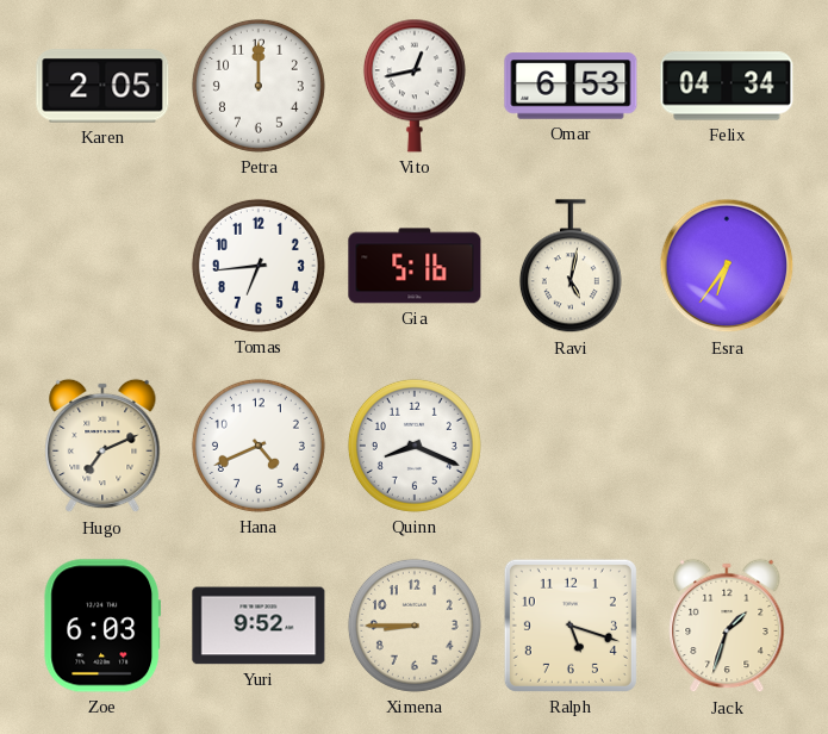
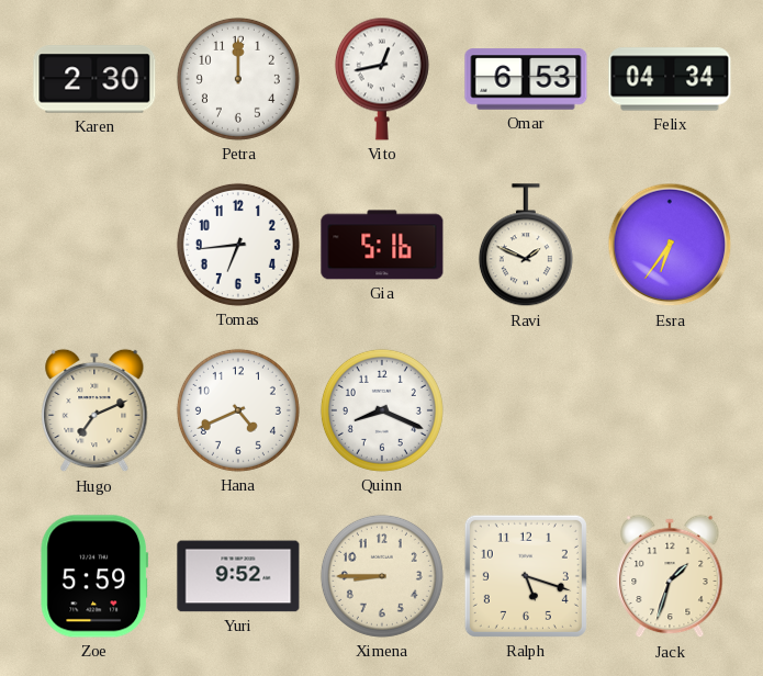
Karen: 2:05 -> 2:30
Ravi: 5:02 -> 1:49
Zoe: 6:03 -> 5:59
